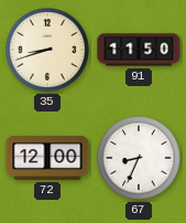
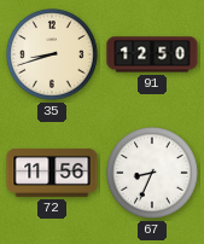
91: 11:50 -> 12:50
72: 12:00 -> 11:56
